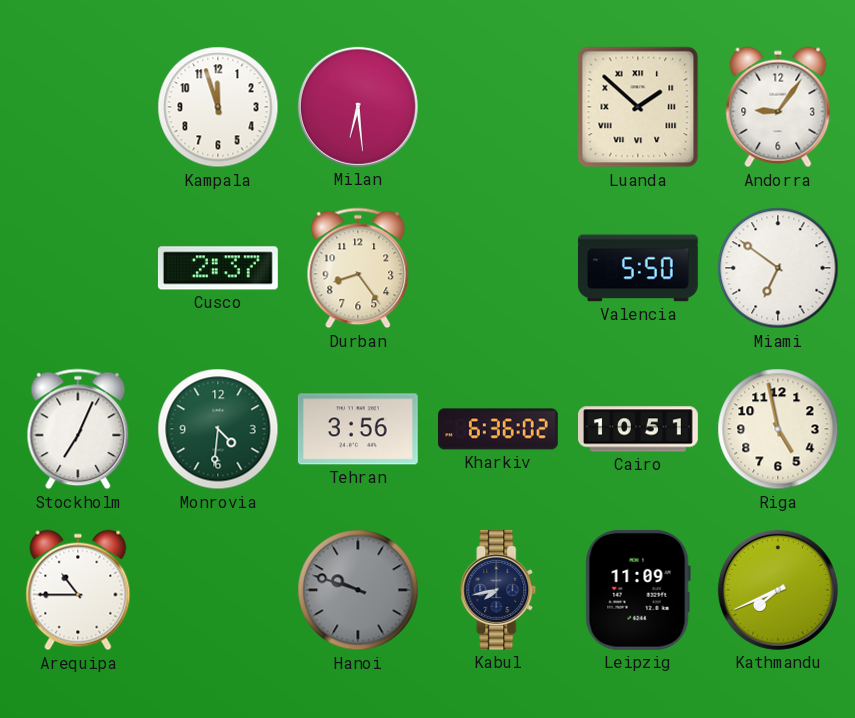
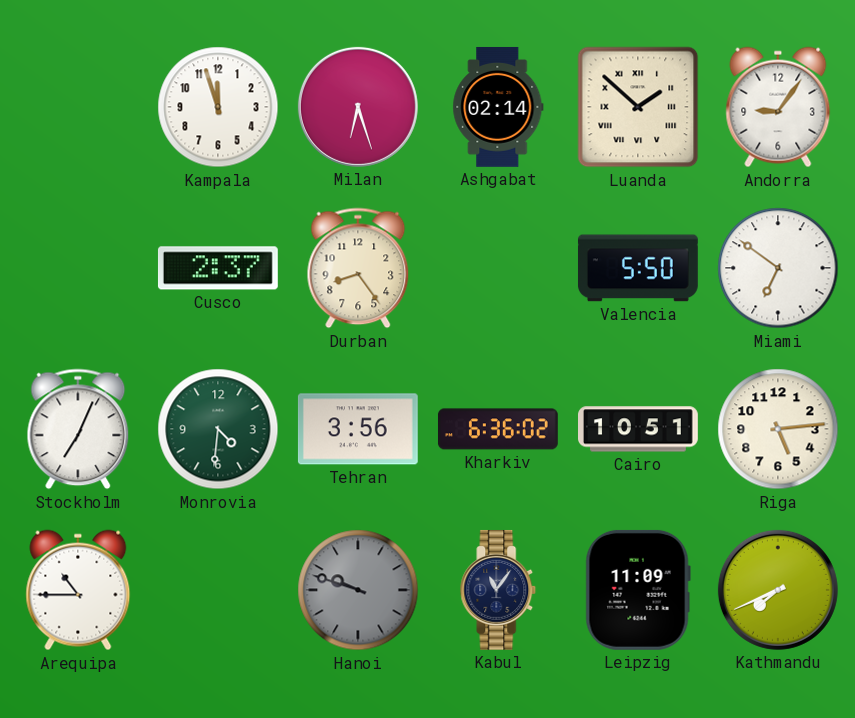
Milan: 6:29 -> 6:27
Ashgabat: none -> 02:14
Riga: 4:58 -> 5:14
Kabul: 7:43 -> 11:06
